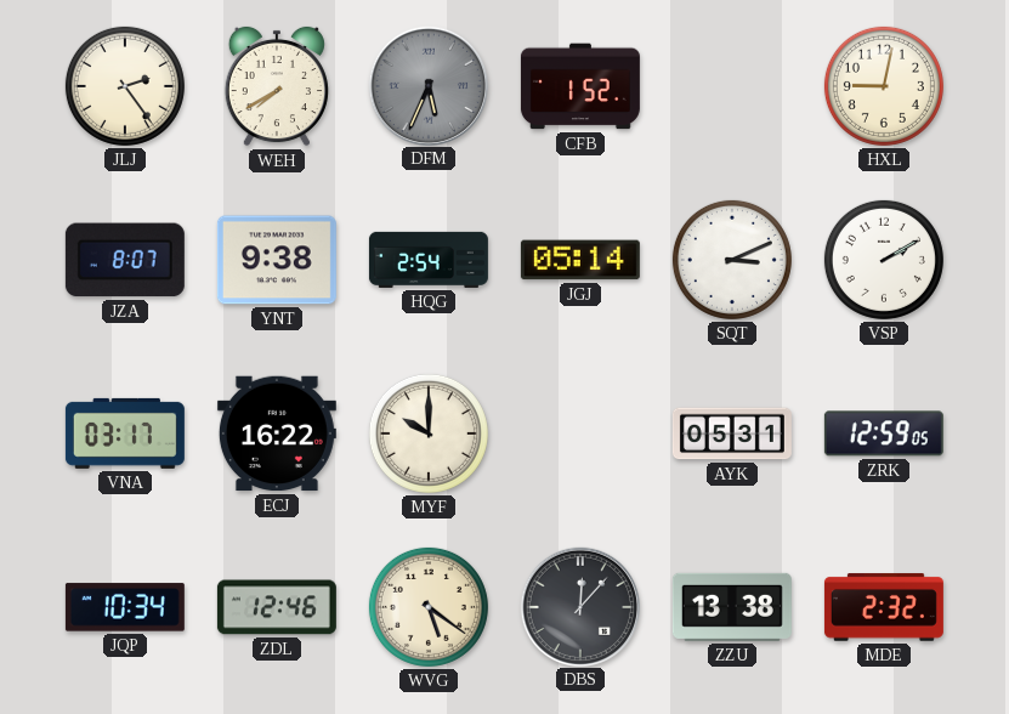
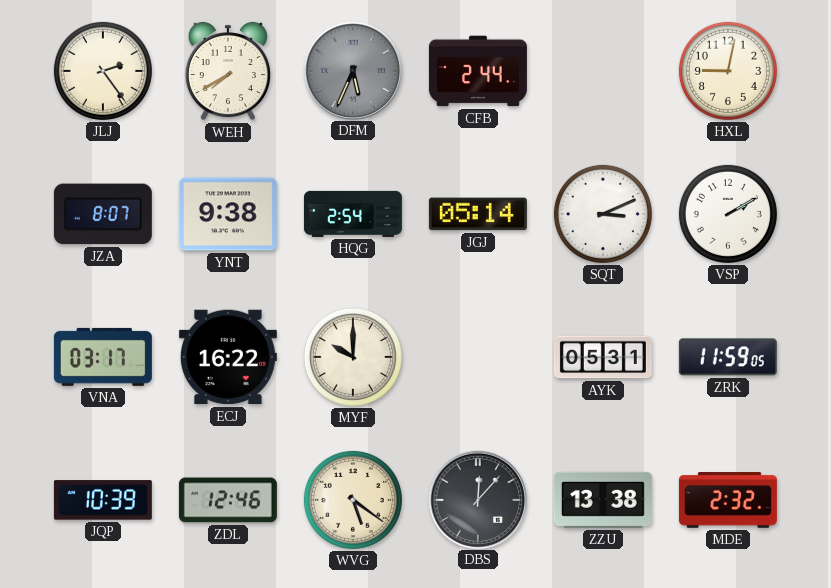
CFB: 1:52 -> 2:44
ZRK: 12:59 -> 11:59
JQP: 10:34 -> 10:39
